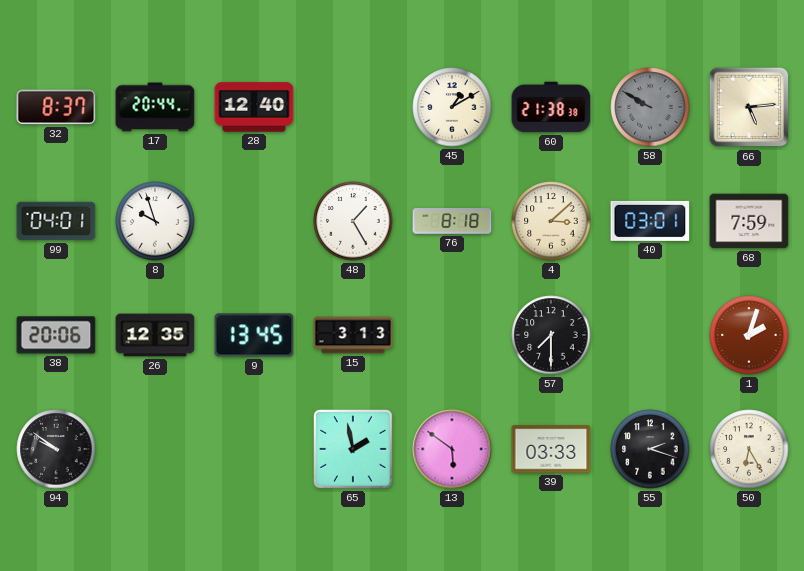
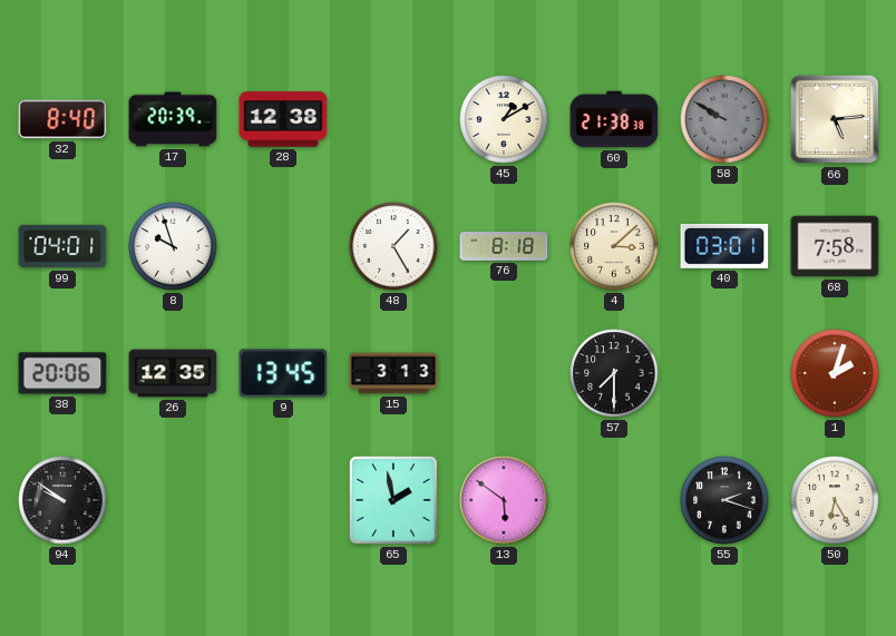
32: 8:37 -> 8:40
17: 20:44 -> 20:39
28: 12:40 -> 12:38
68: 7:59 -> 7:58
39: 03:33 -> none
